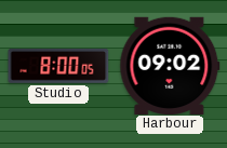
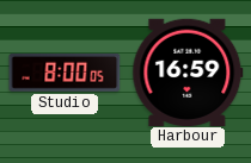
Harbour: 09:02 -> 16:59
